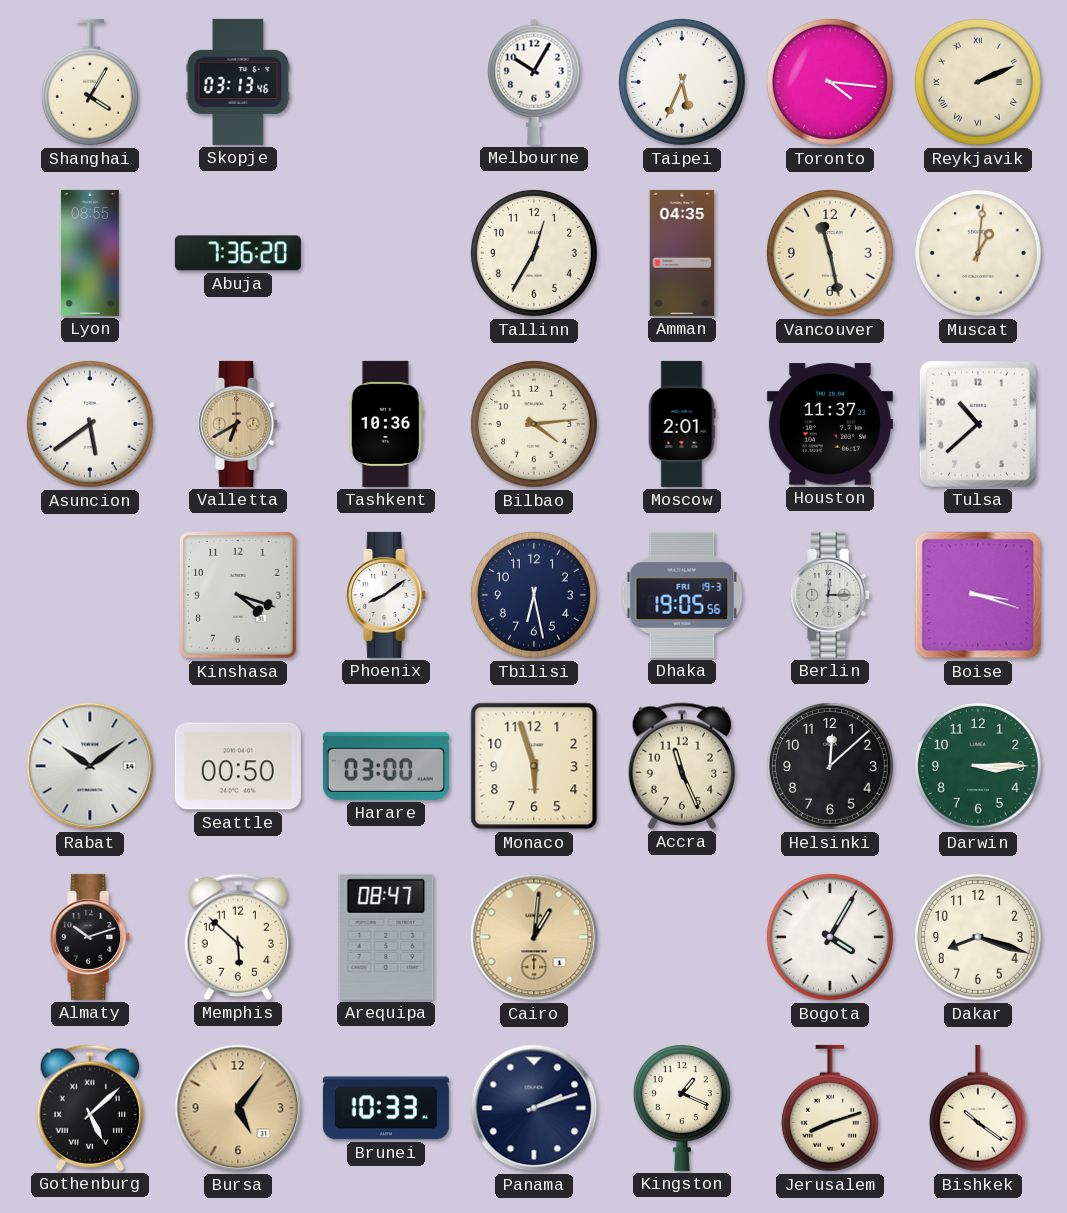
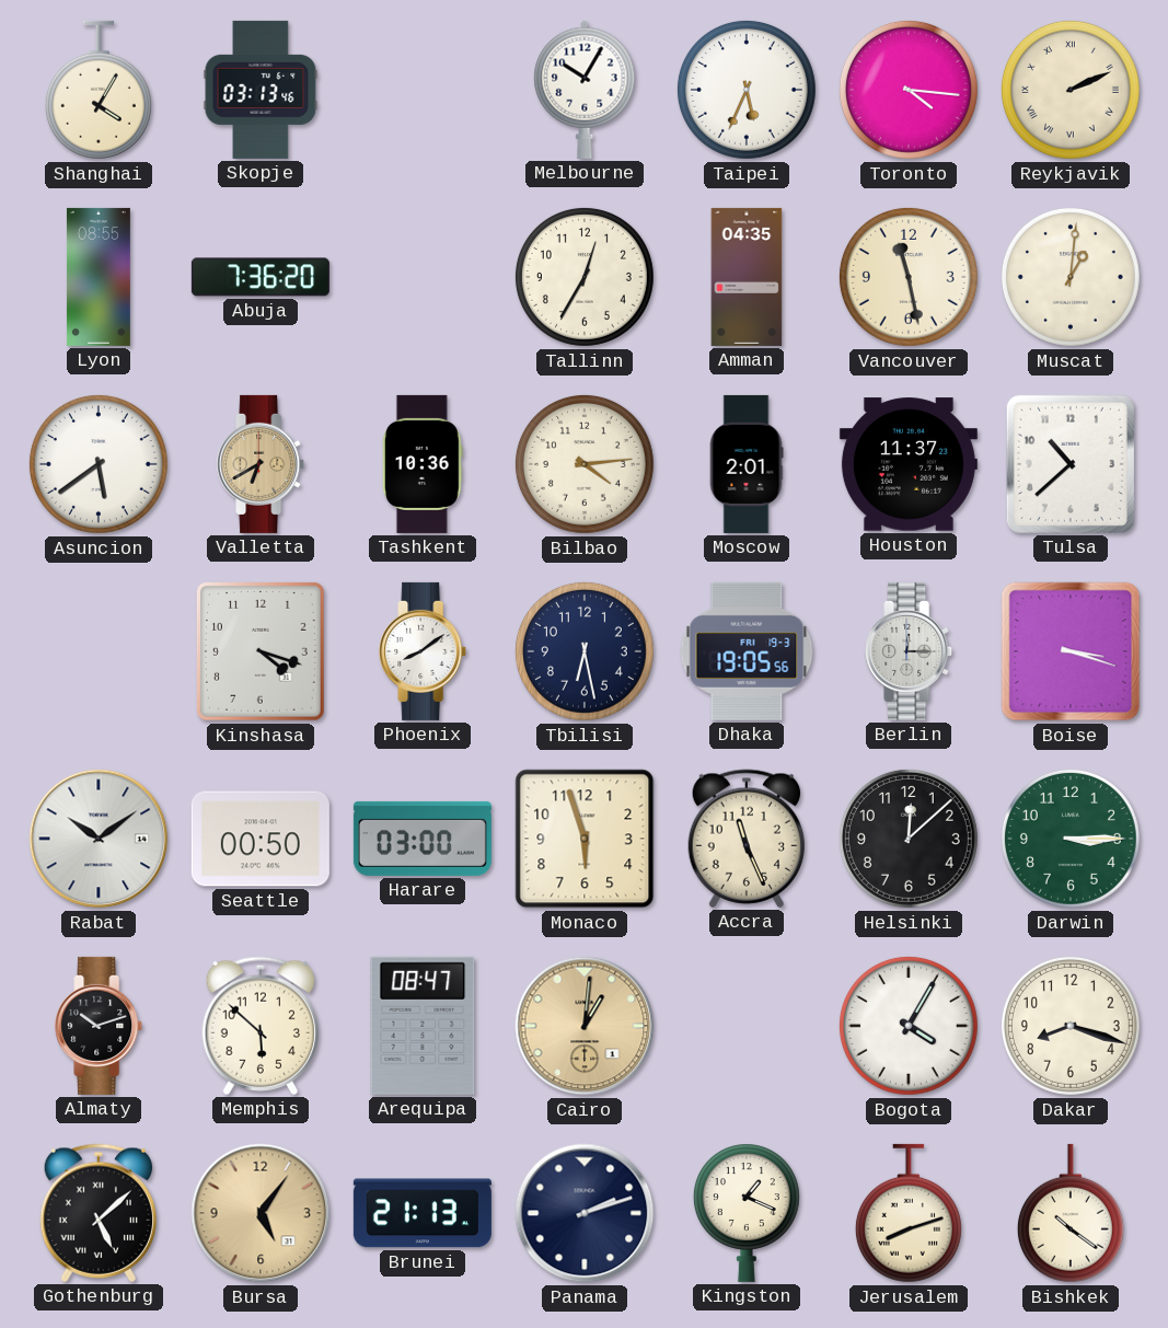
Brunei: 10:33 -> 21:13
